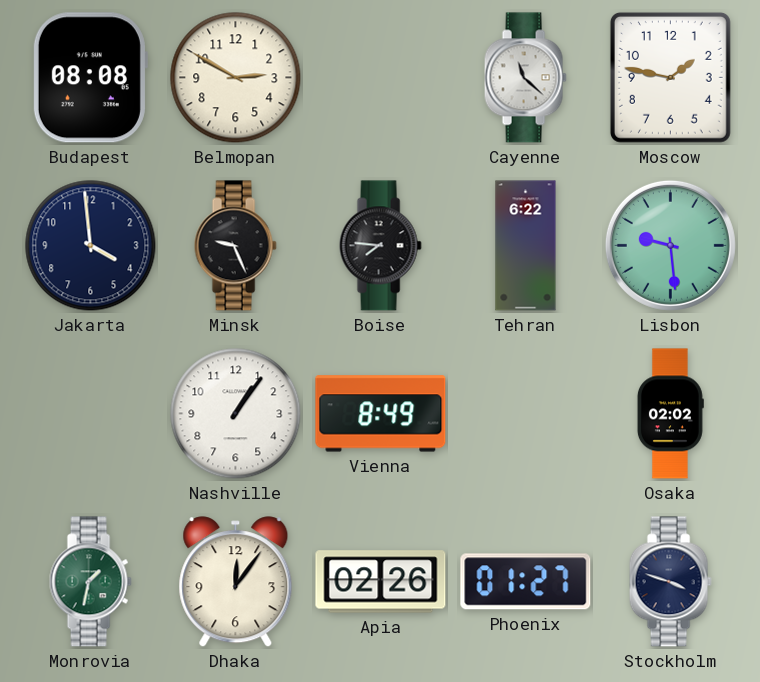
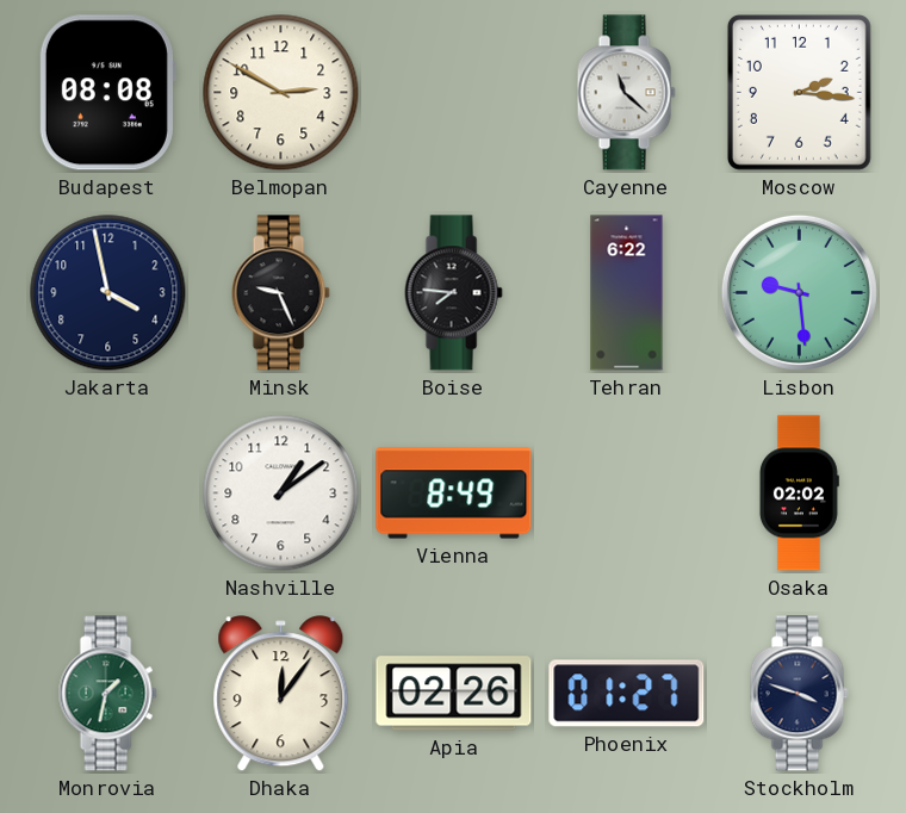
Moscow: 1:47 -> 2:16
Jakarta: 3:59 -> 3:58
Nashville: 1:06 -> 1:09
